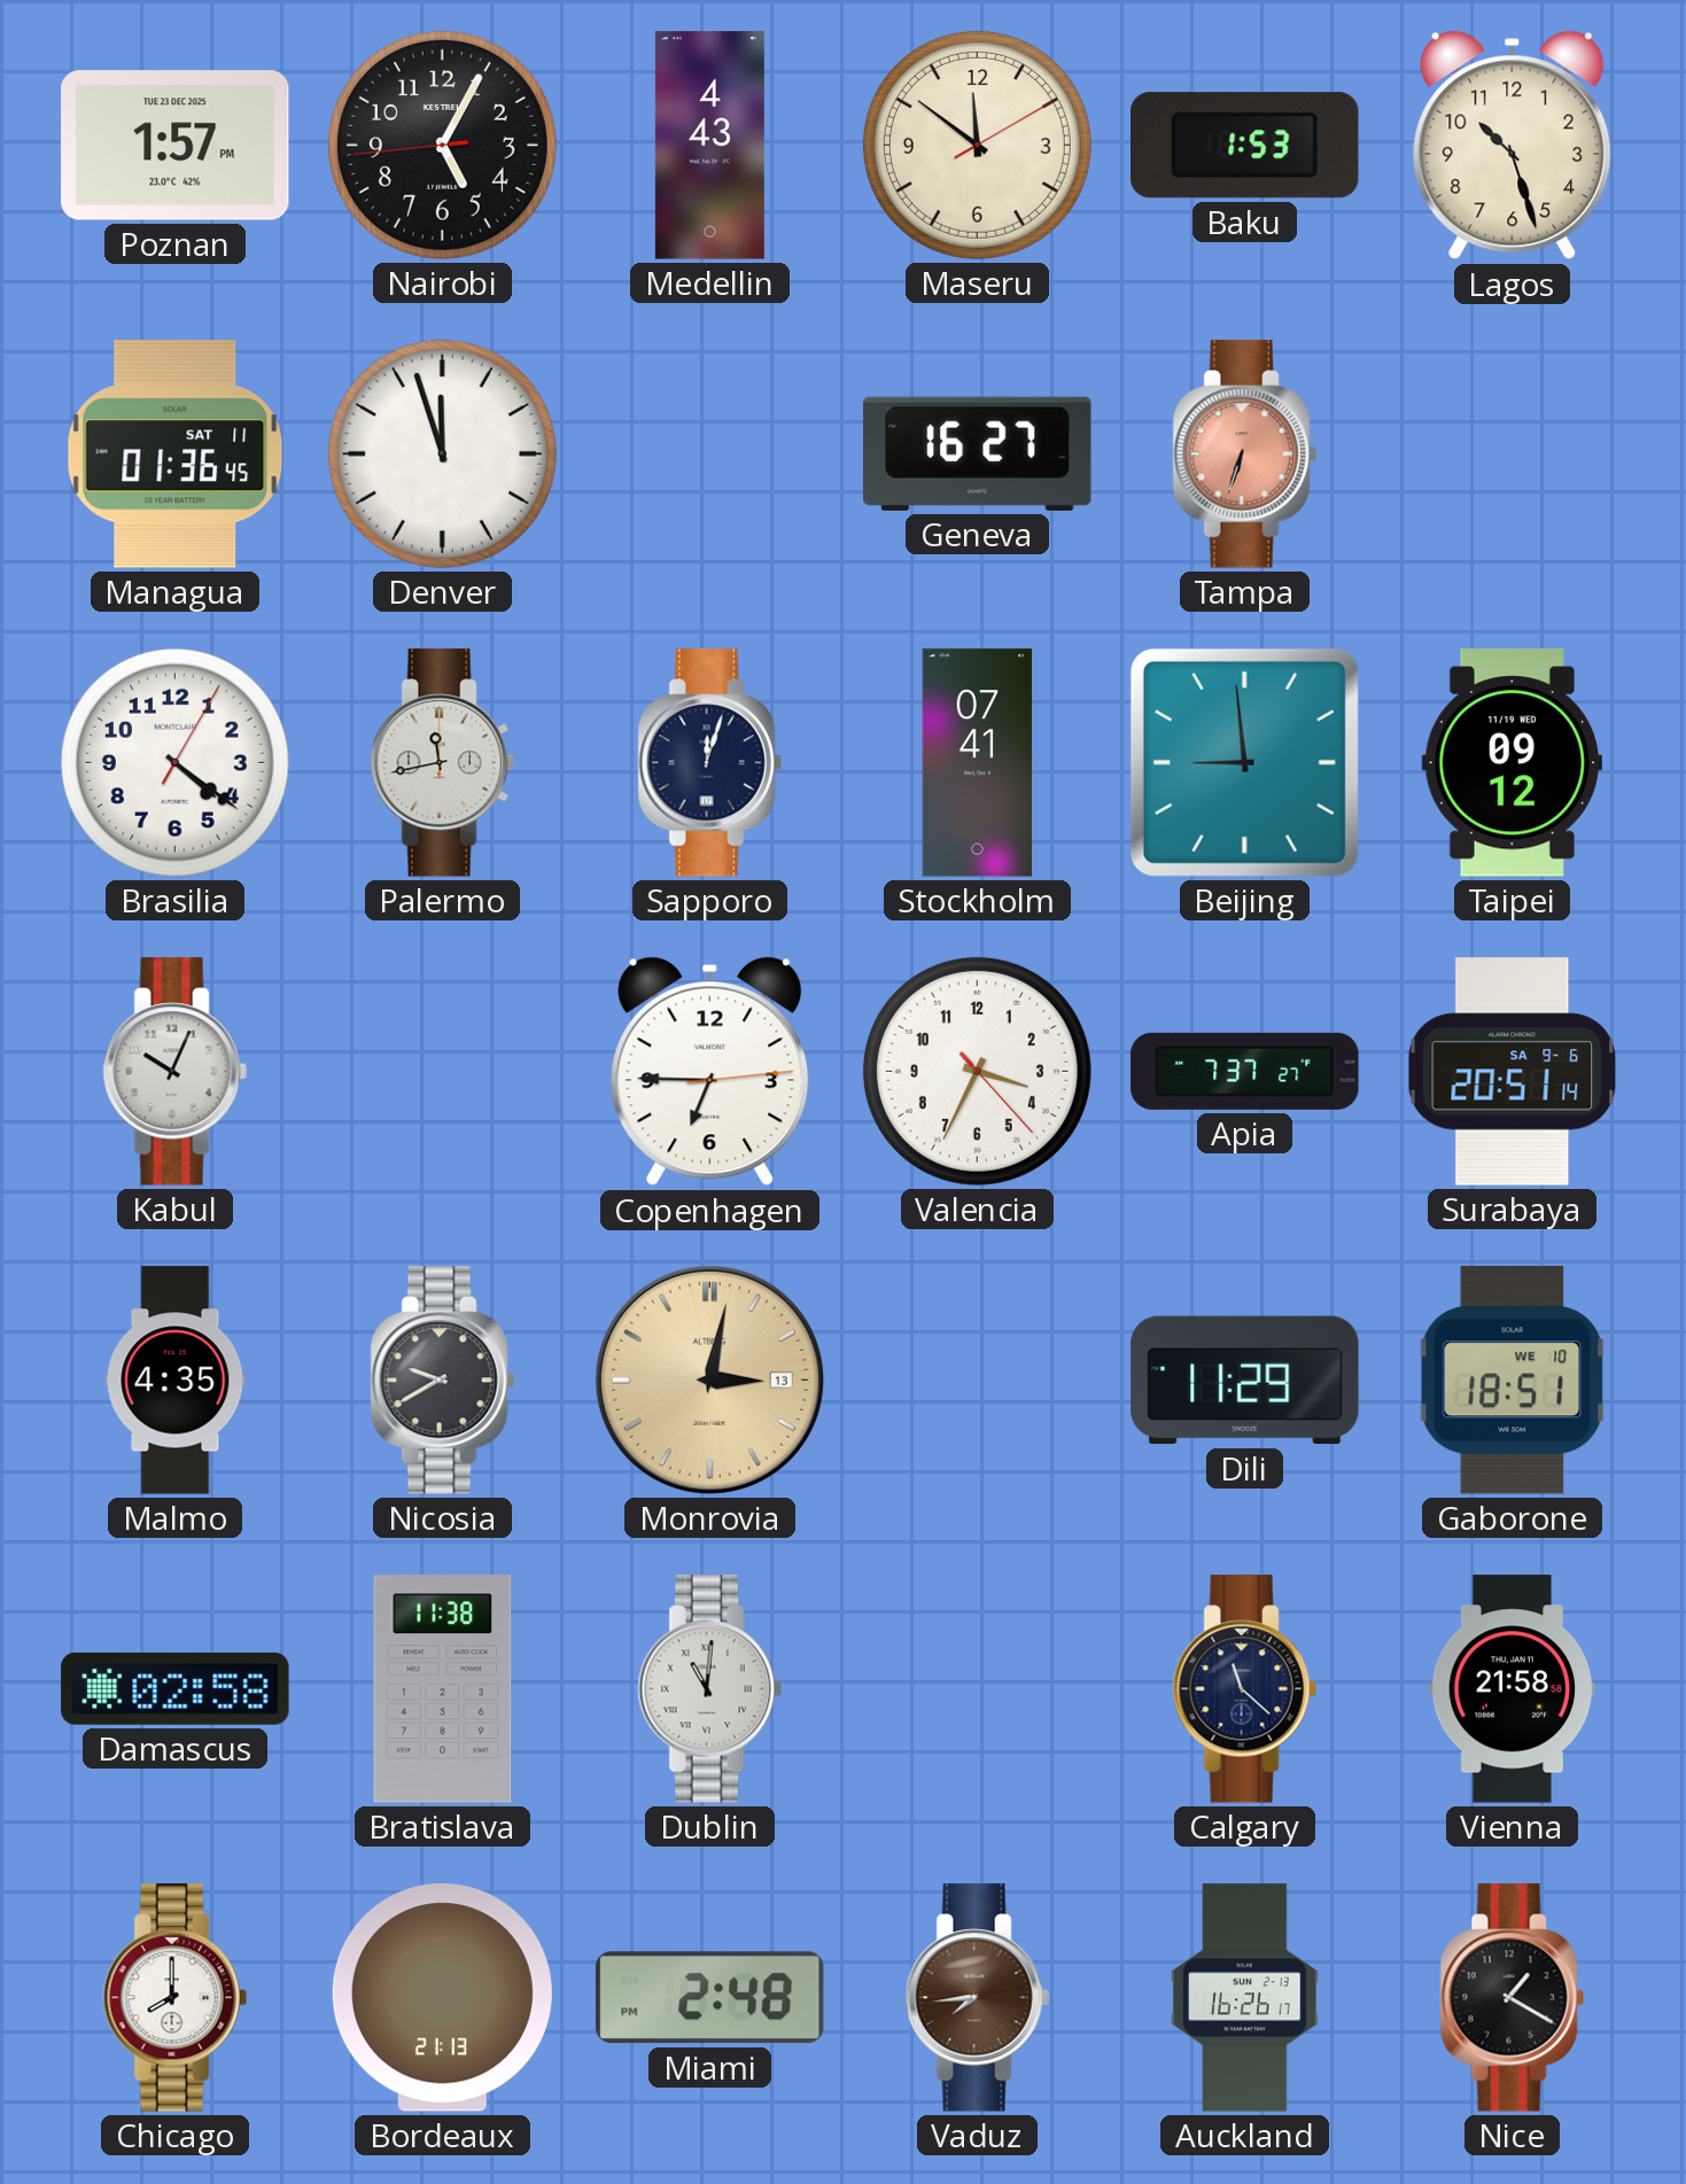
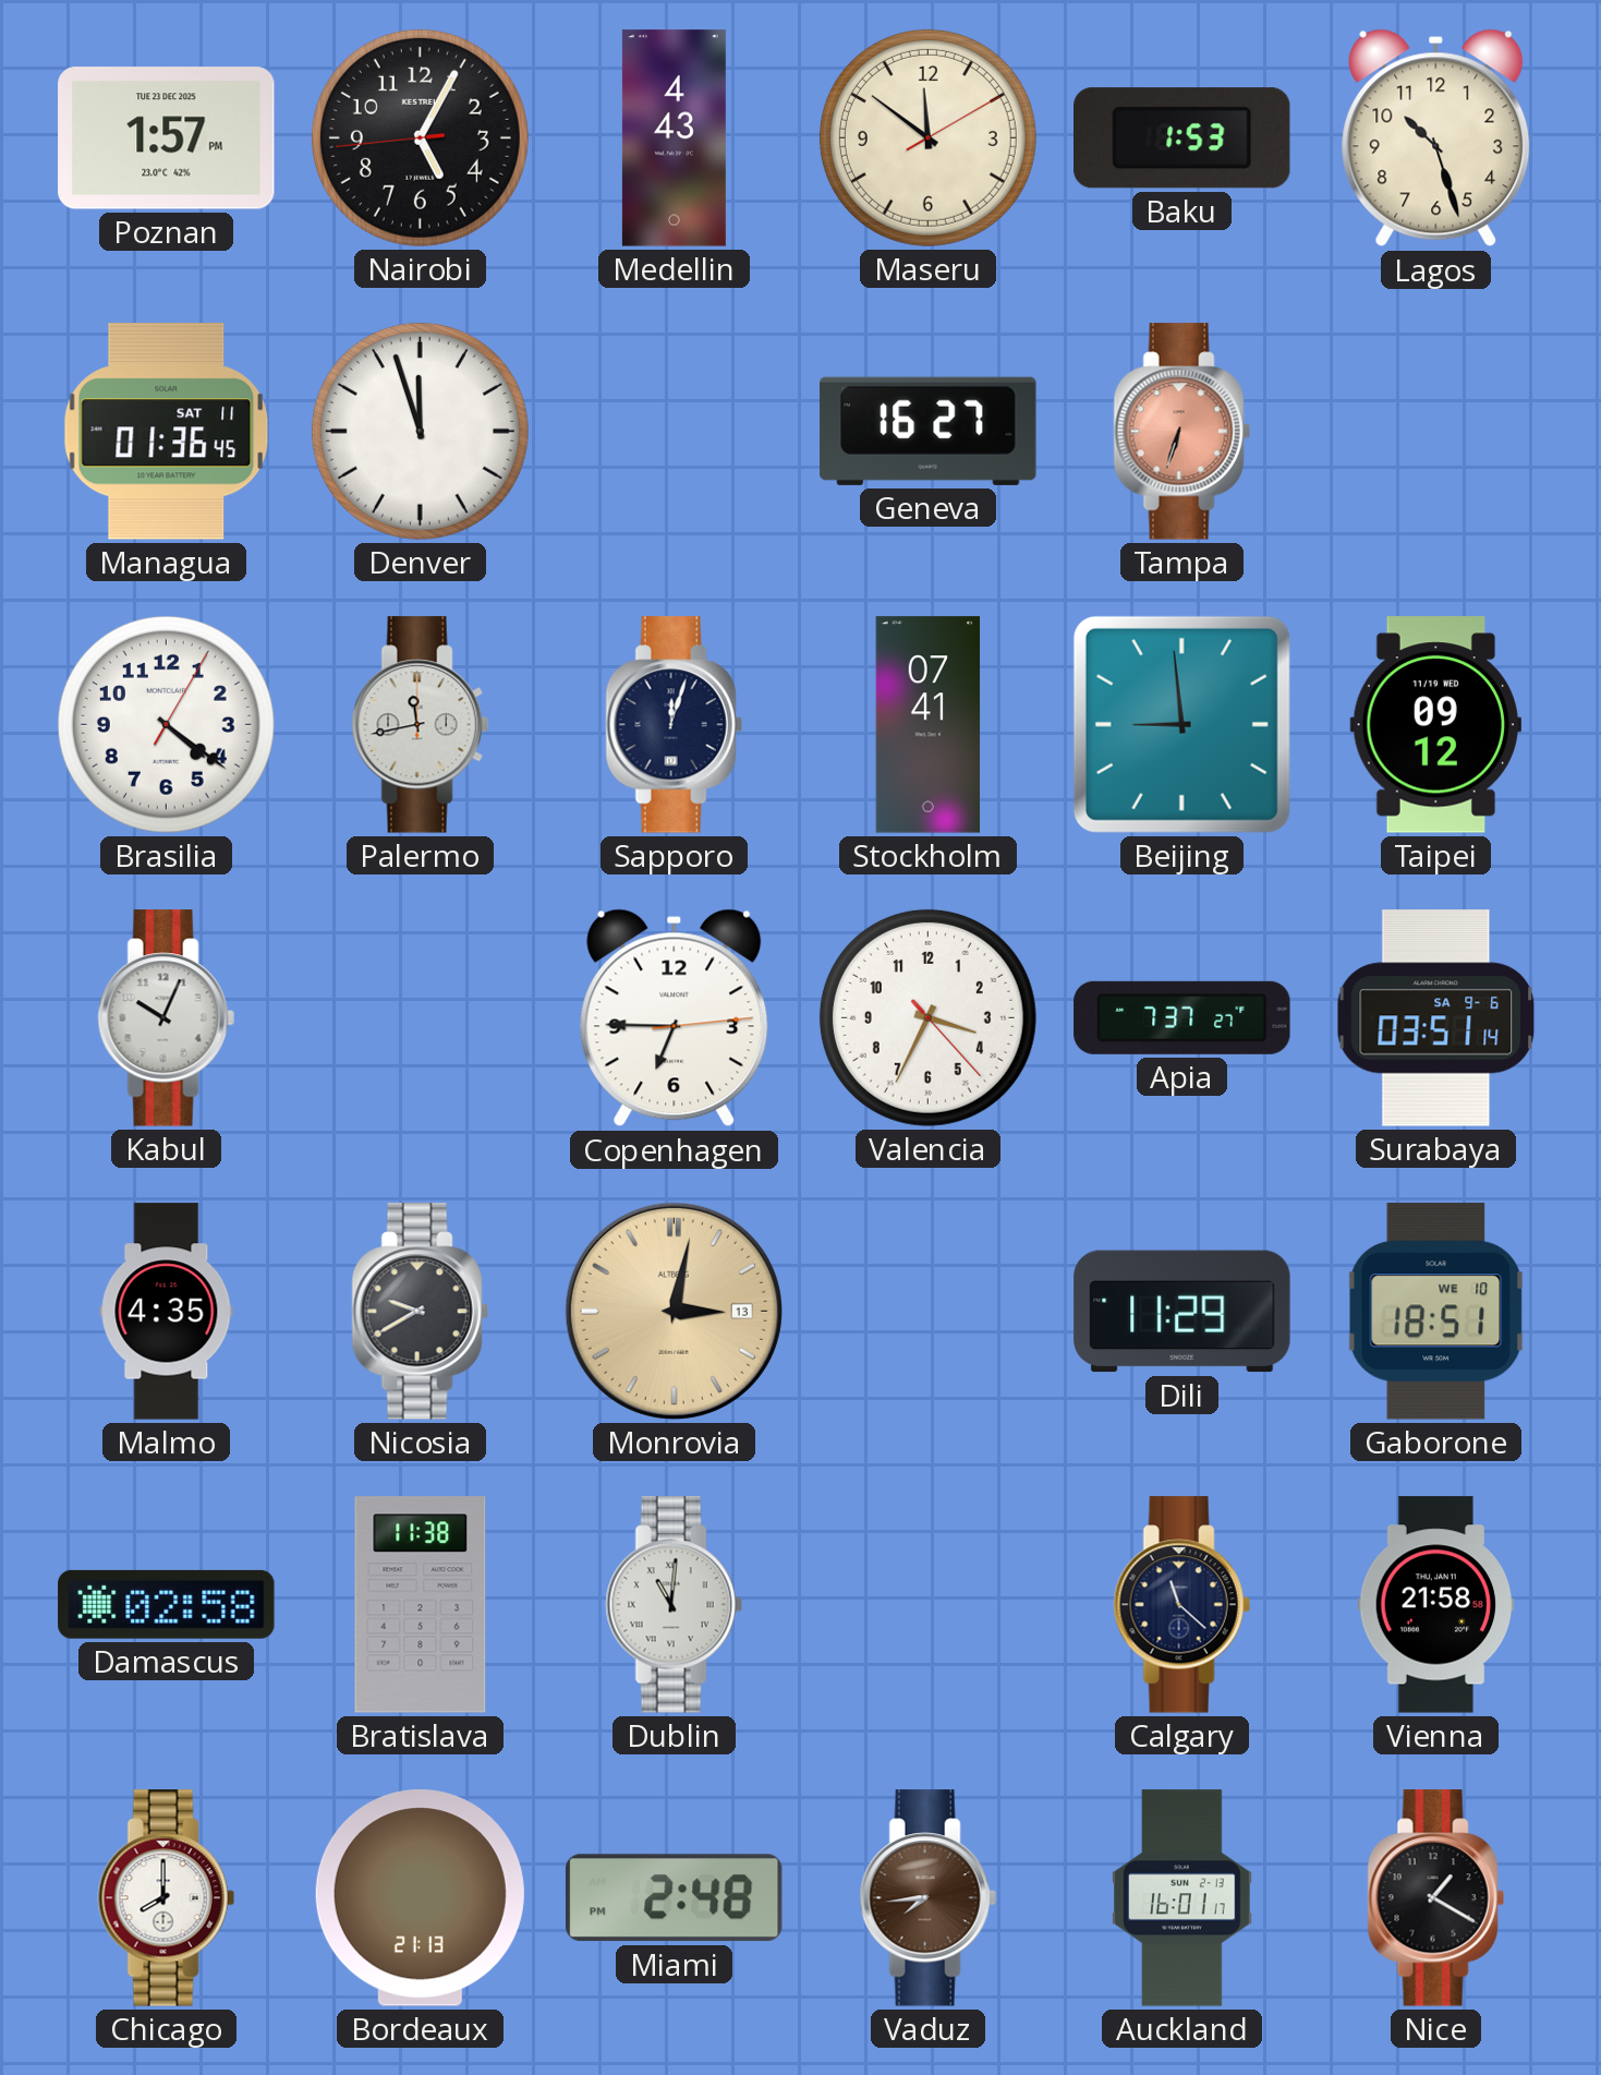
Surabaya: 20:51 -> 03:51
Auckland: 16:26 -> 16:01
